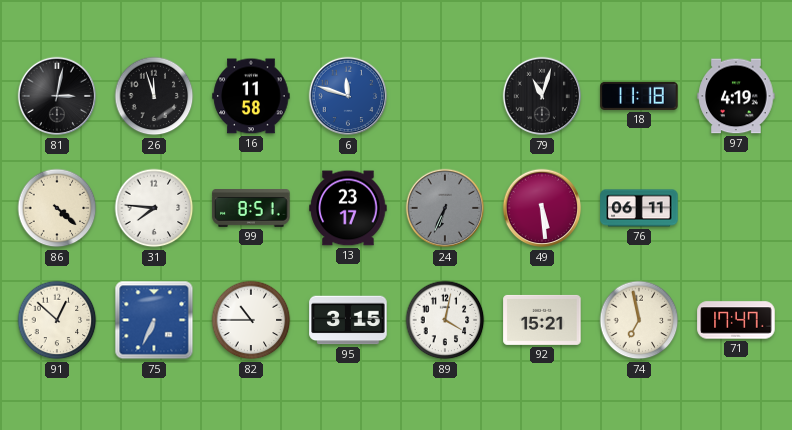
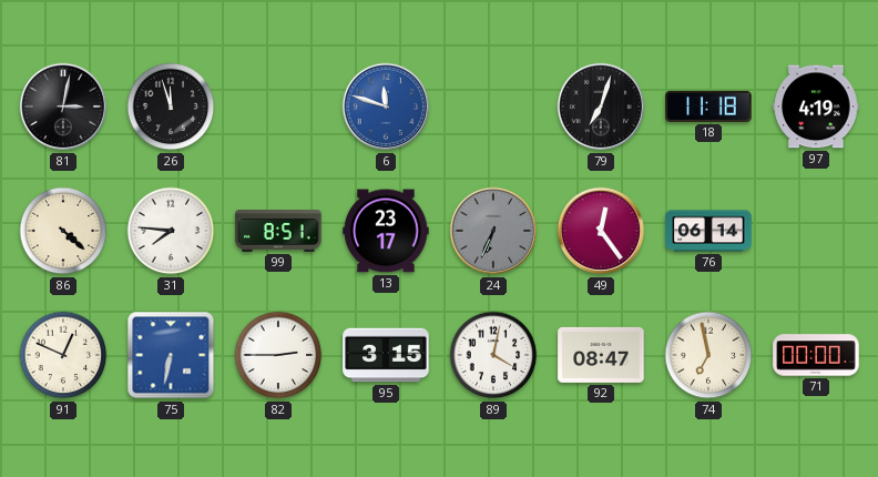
16: 11:58 -> none
79: 11:03 -> 7:03
49: 5:29 -> 12:24
76: 06:11 -> 06:14
91: 12:52 -> 12:49
75: 6:34 -> 6:32
82: 10:45 -> 2:45
92: 15:21 -> 08:47
71: 17:47 -> 00:00
